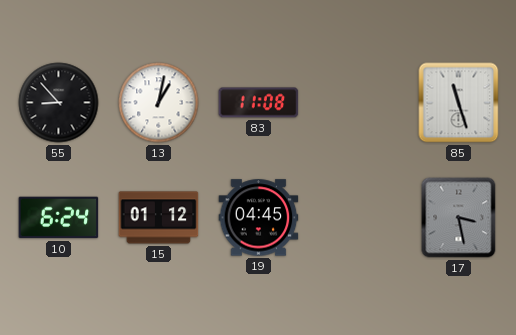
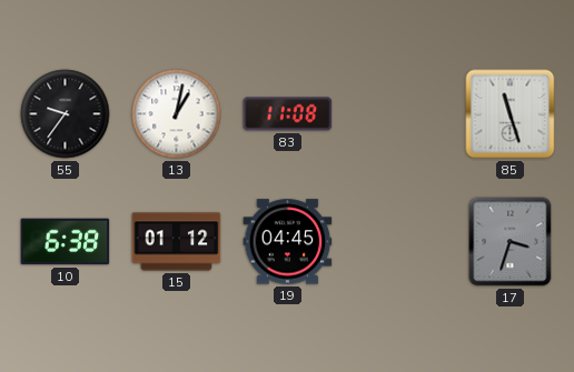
55: 8:53 -> 9:36
10: 6:24 -> 6:38
17: 3:28 -> 3:33
